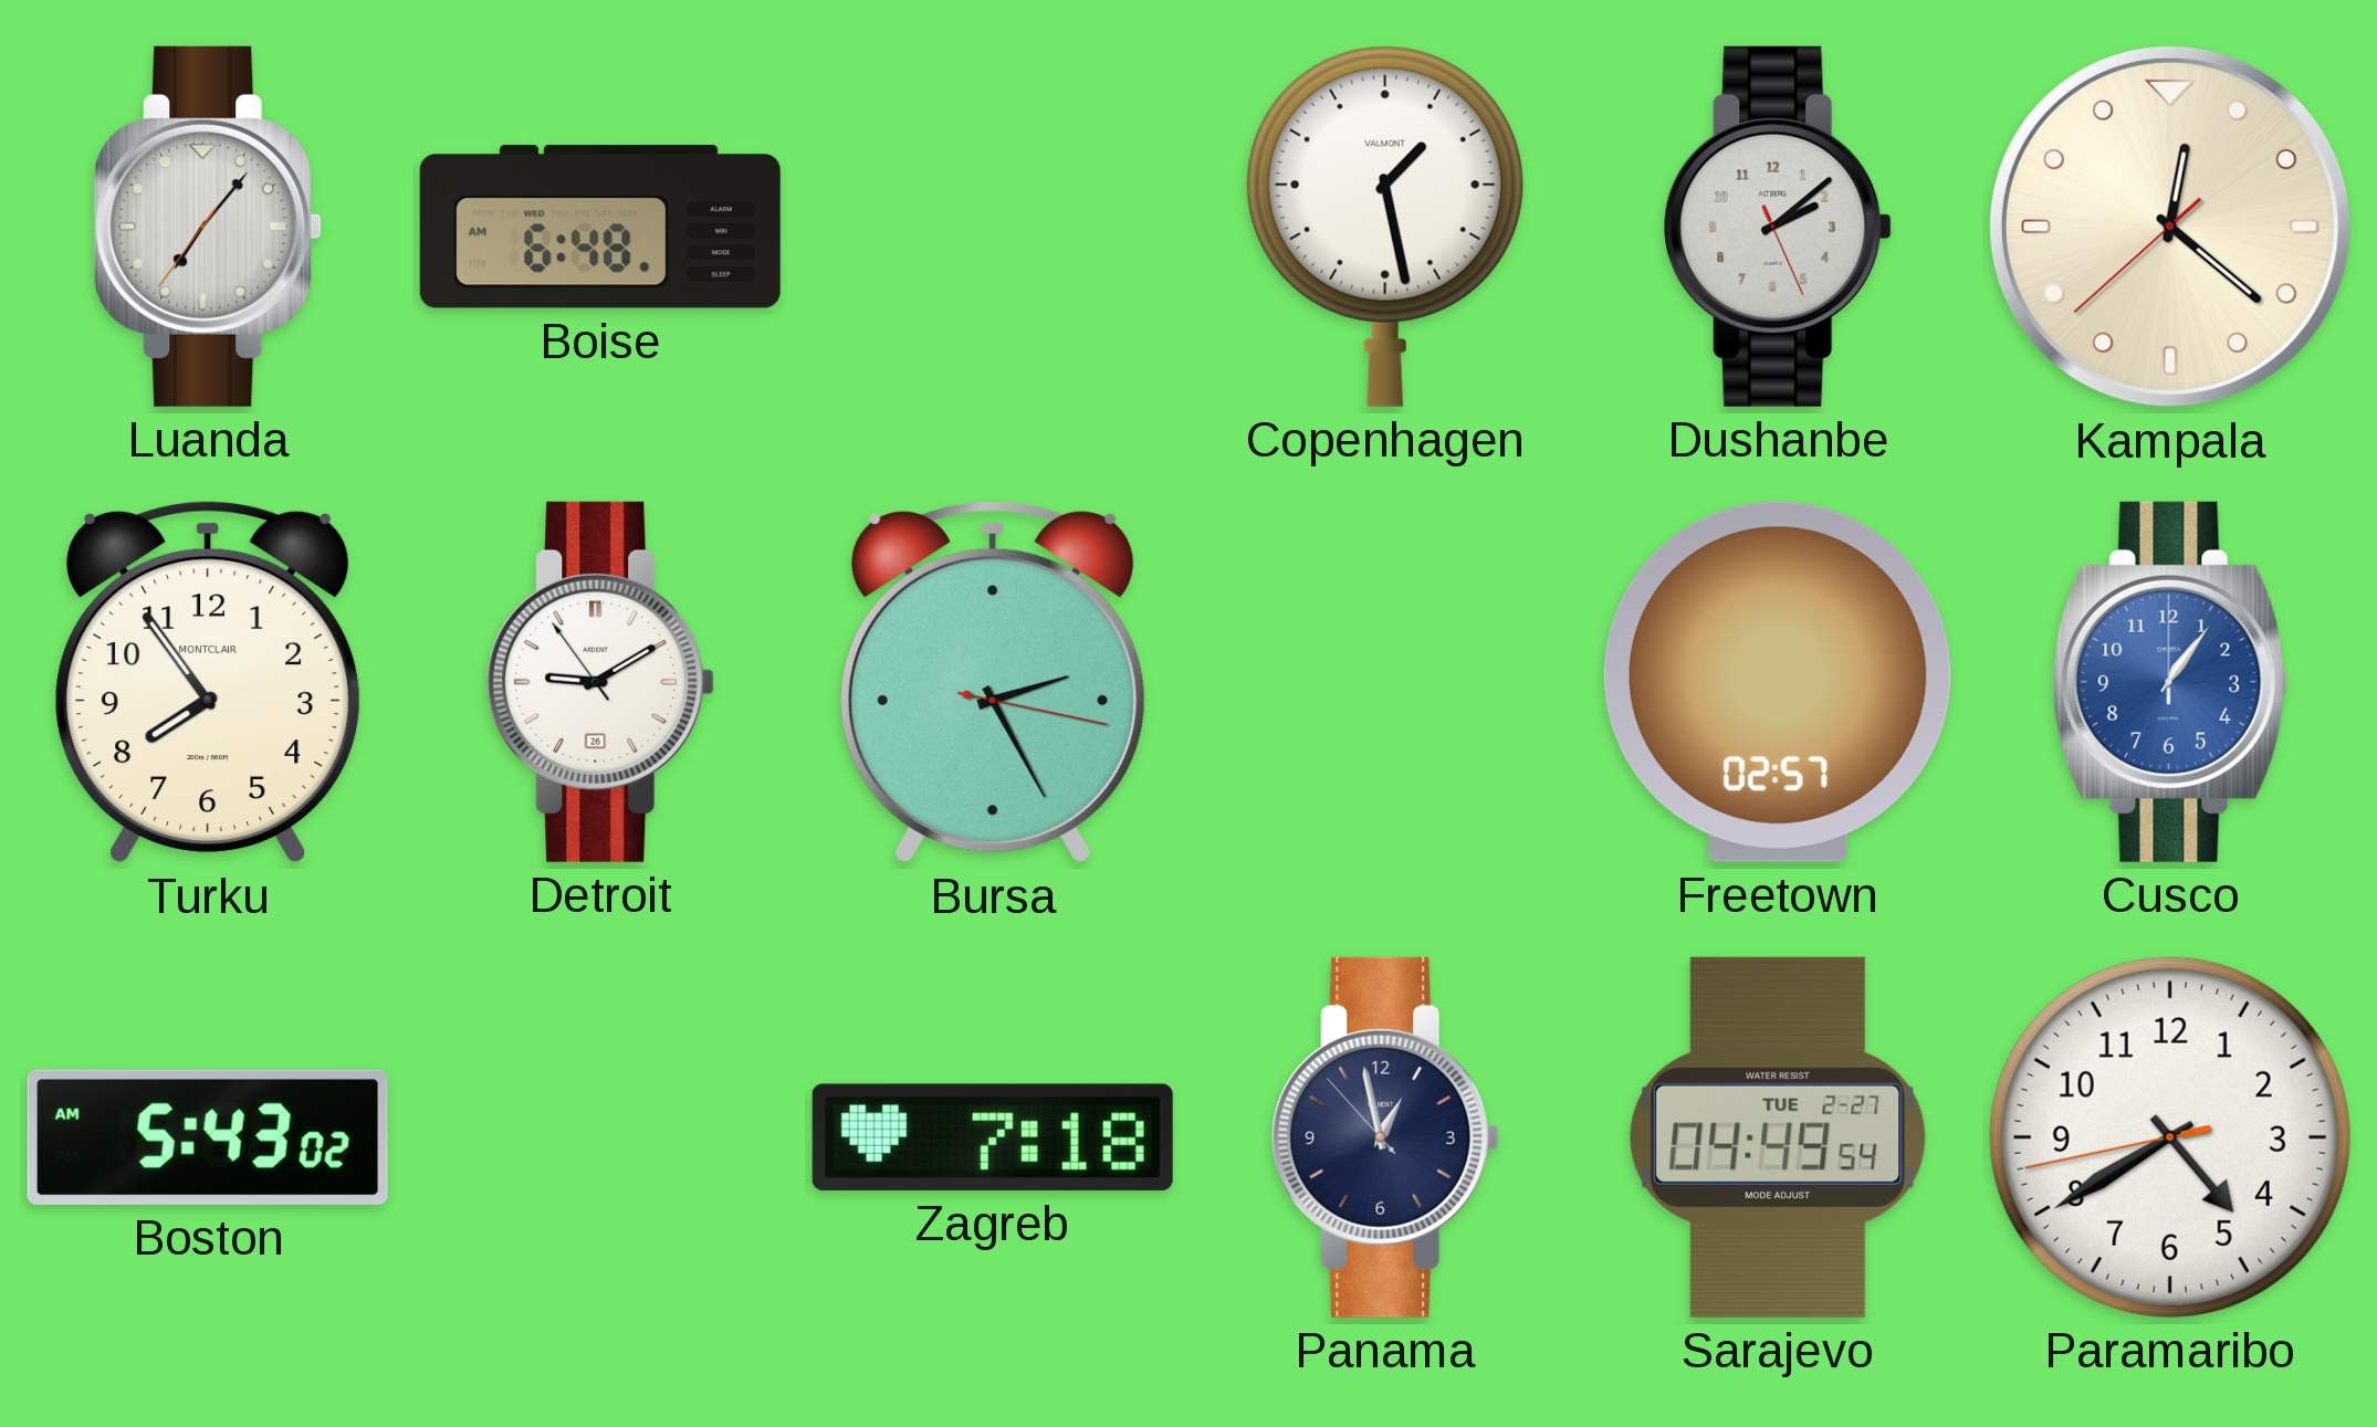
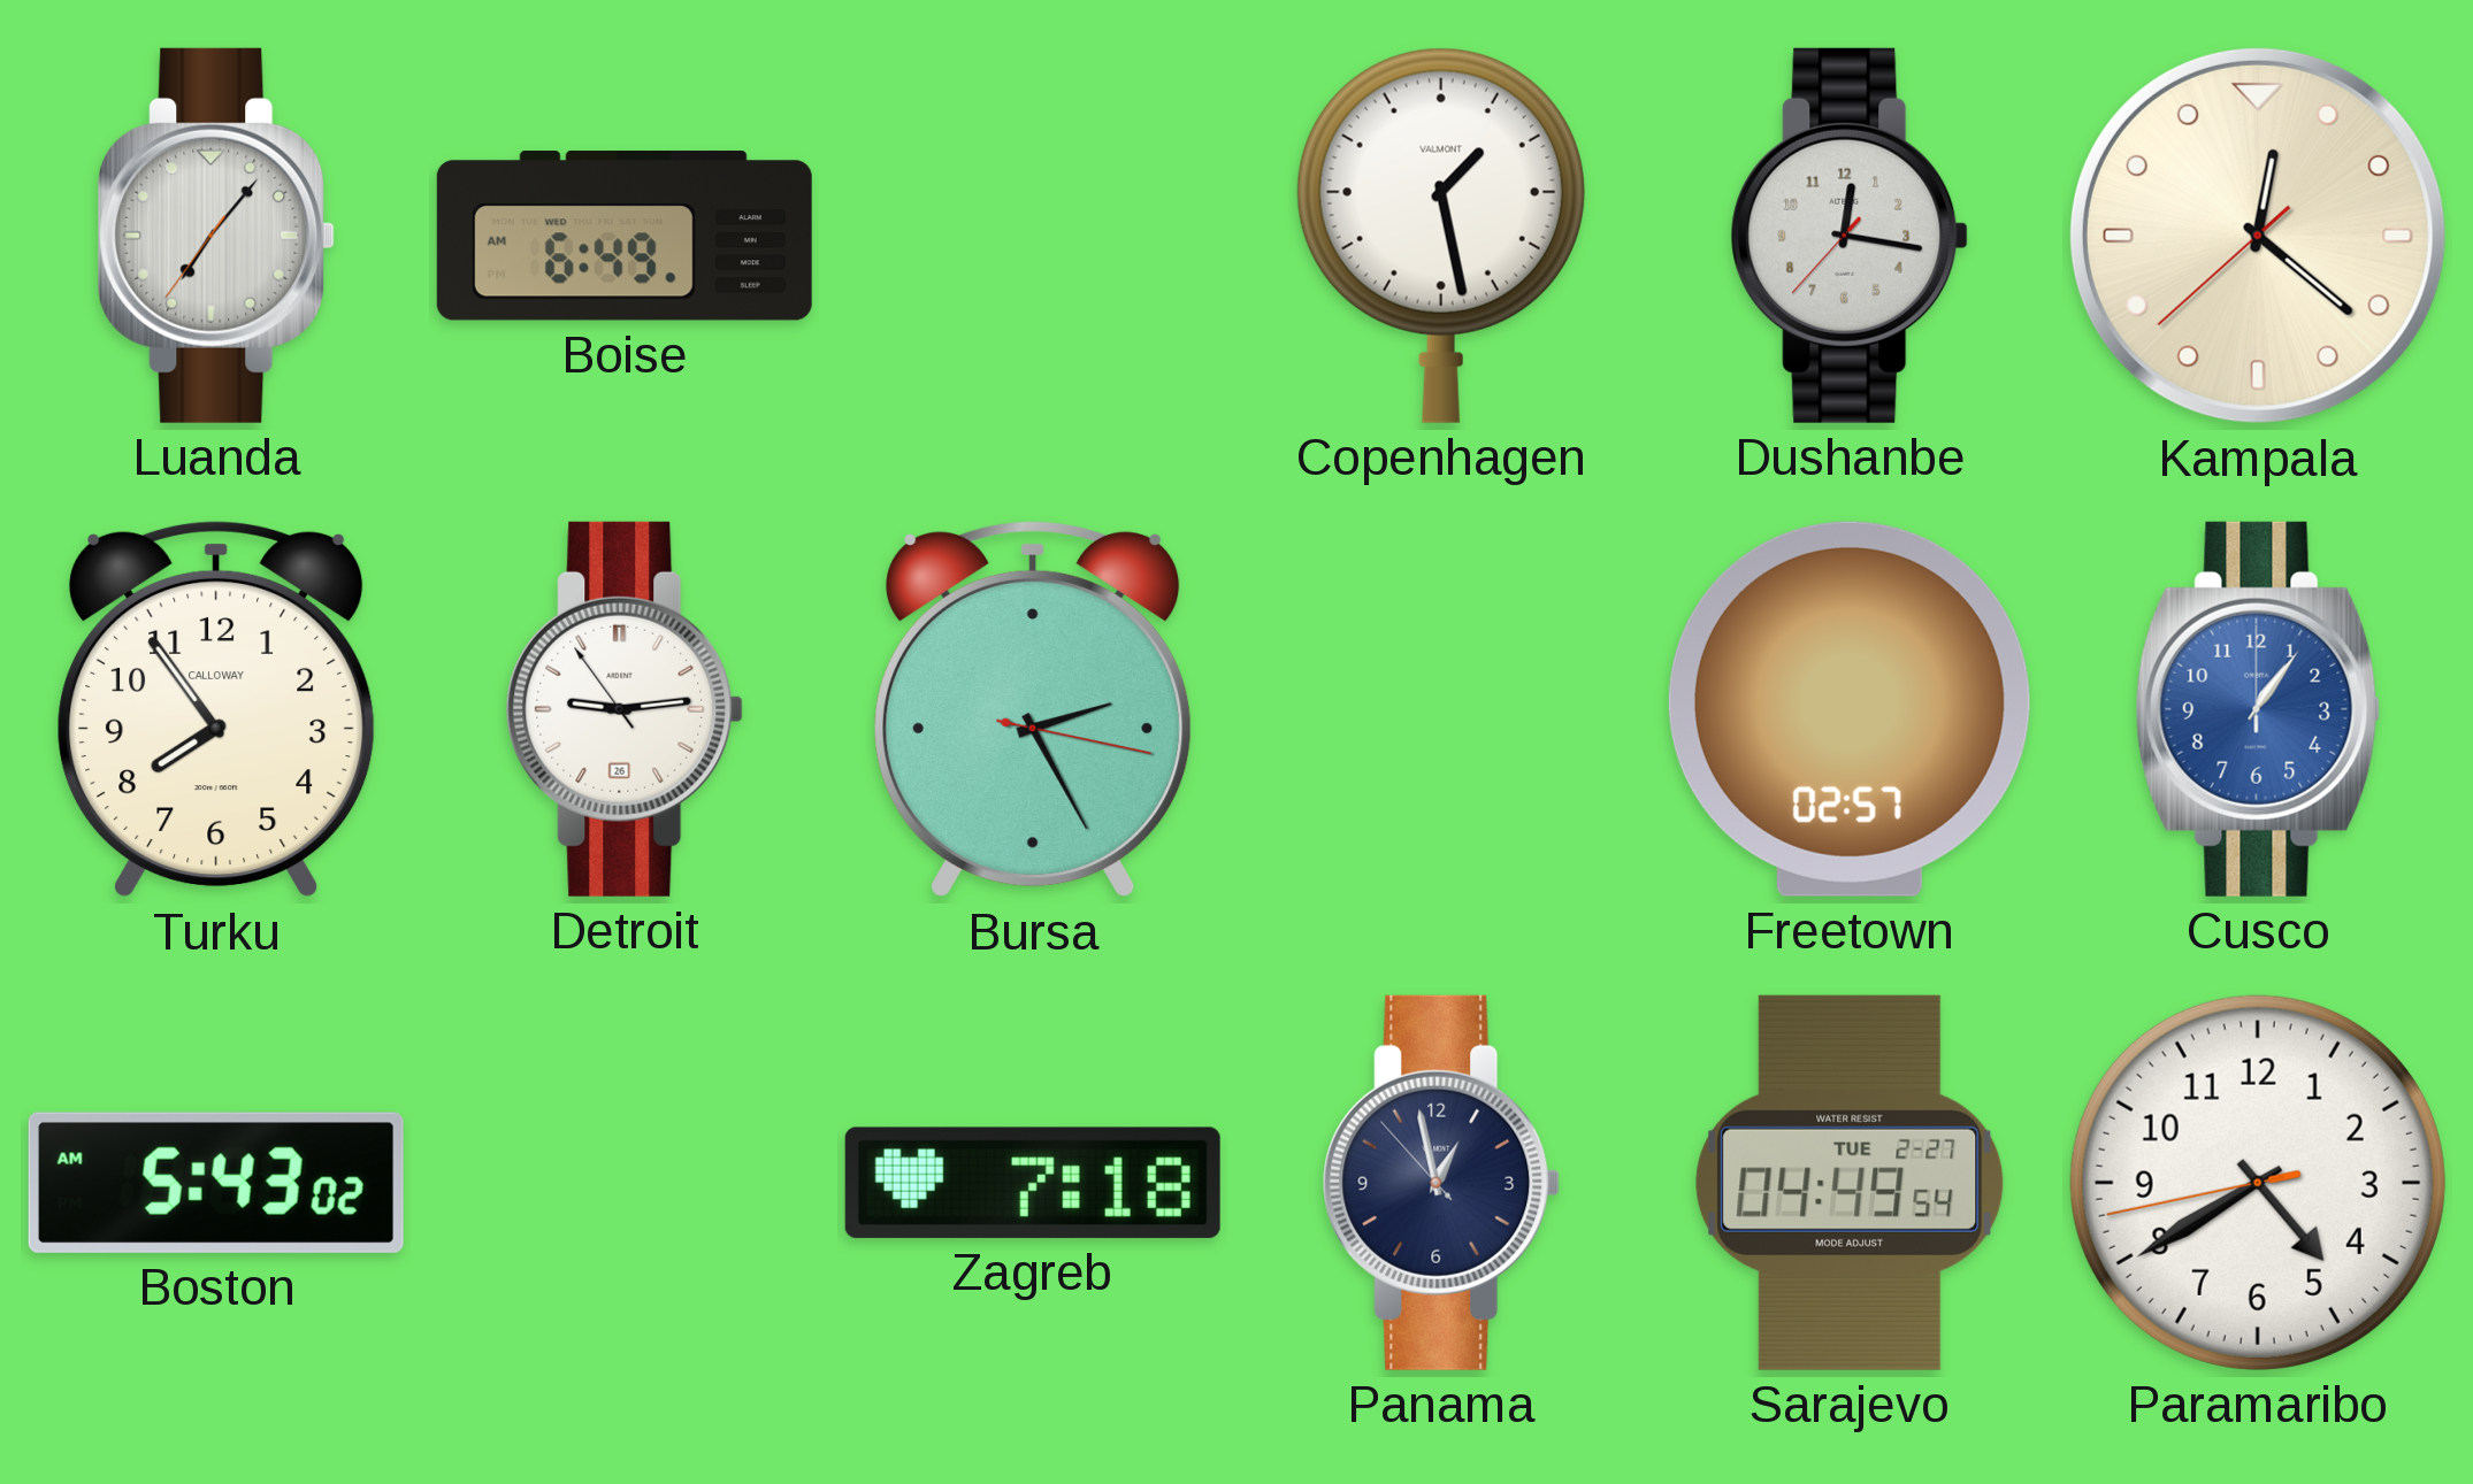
Boise: 6:48 -> 6:49
Dushanbe: 2:08 -> 12:16
Turku brand: MONTCLAIR -> CALLOWAY
Detroit: 9:09 -> 9:13
